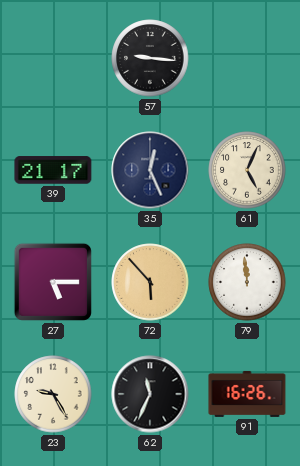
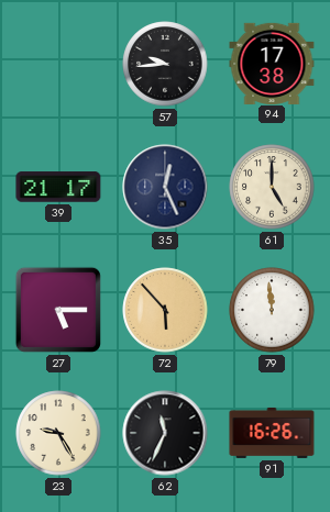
57: 9:16 -> 9:44
94: none -> 17:38
61: 5:04 -> 5:00
